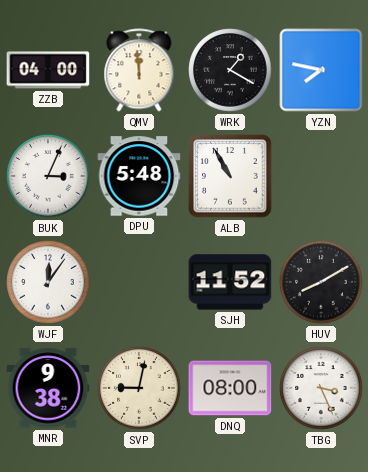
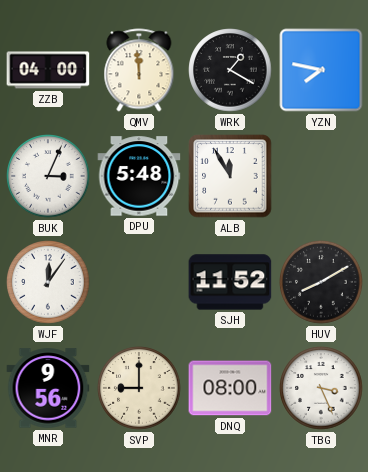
ALB: 10:55 -> 11:55
MNR: 9:38 -> 9:56
SVP: 9:02 -> 9:00
